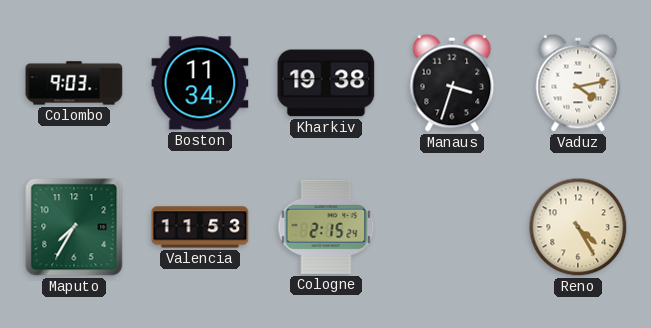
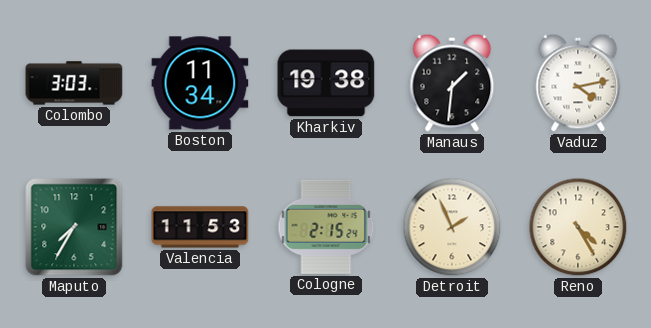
Colombo: 9:03 -> 3:03
Manaus: 3:33 -> 1:31
Detroit: none -> 1:56
